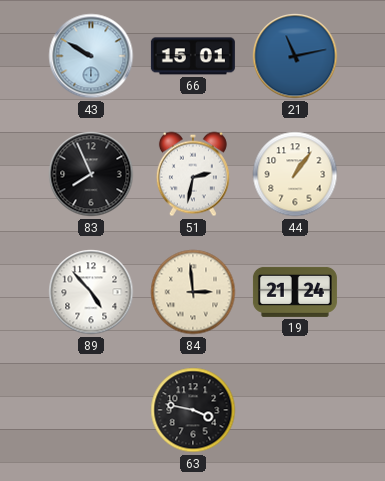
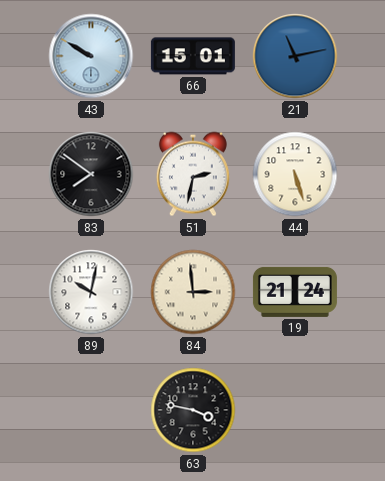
83: 7:56 -> 7:51
44: 1:06 -> 5:27
89: 4:53 -> 10:02
